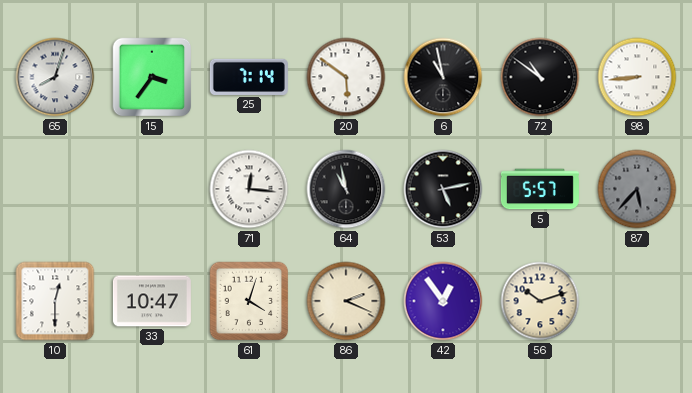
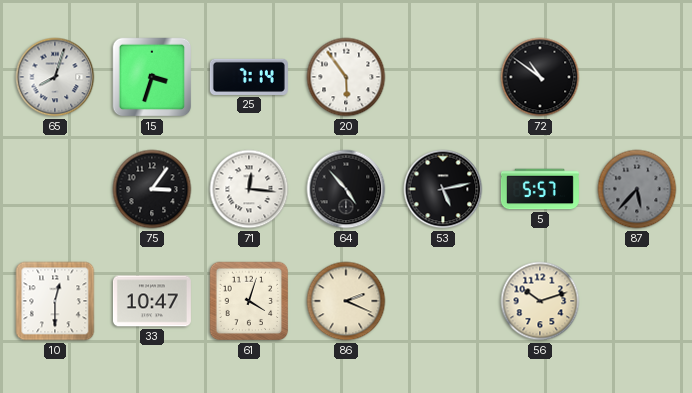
15: 3:36 -> 3:33
20: 5:51 -> 5:54
6: 10:58 -> none
98: 8:44 -> none
75: none -> 3:06
64: 10:58 -> 4:53
42: 12:54 -> none
